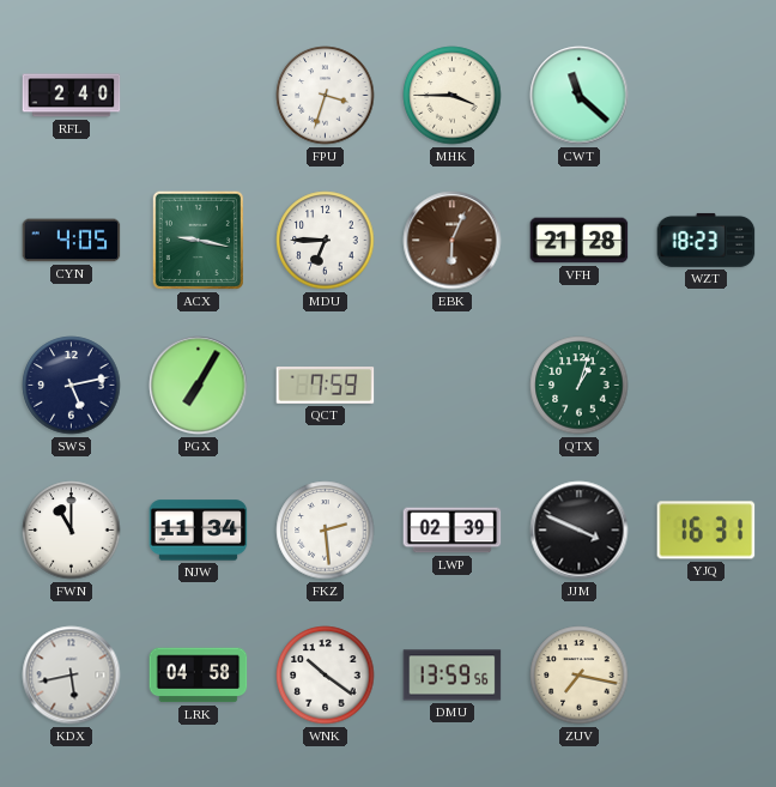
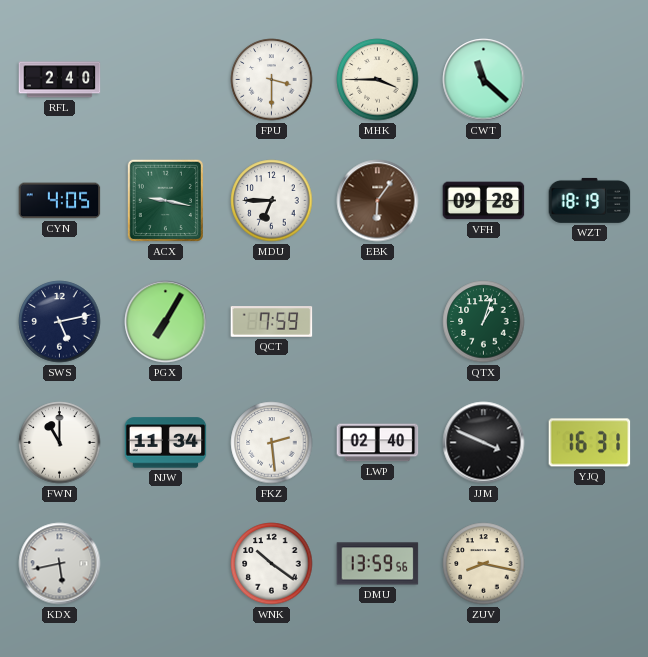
FPU: 3:33 -> 3:30
EBK: 6:04 -> 6:06
VFH: 21:28 -> 09:28
WZT: 18:23 -> 18:19
LWP: 02:39 -> 02:40
LRK: 04:58 -> none
ZUV: 7:17 -> 8:17
